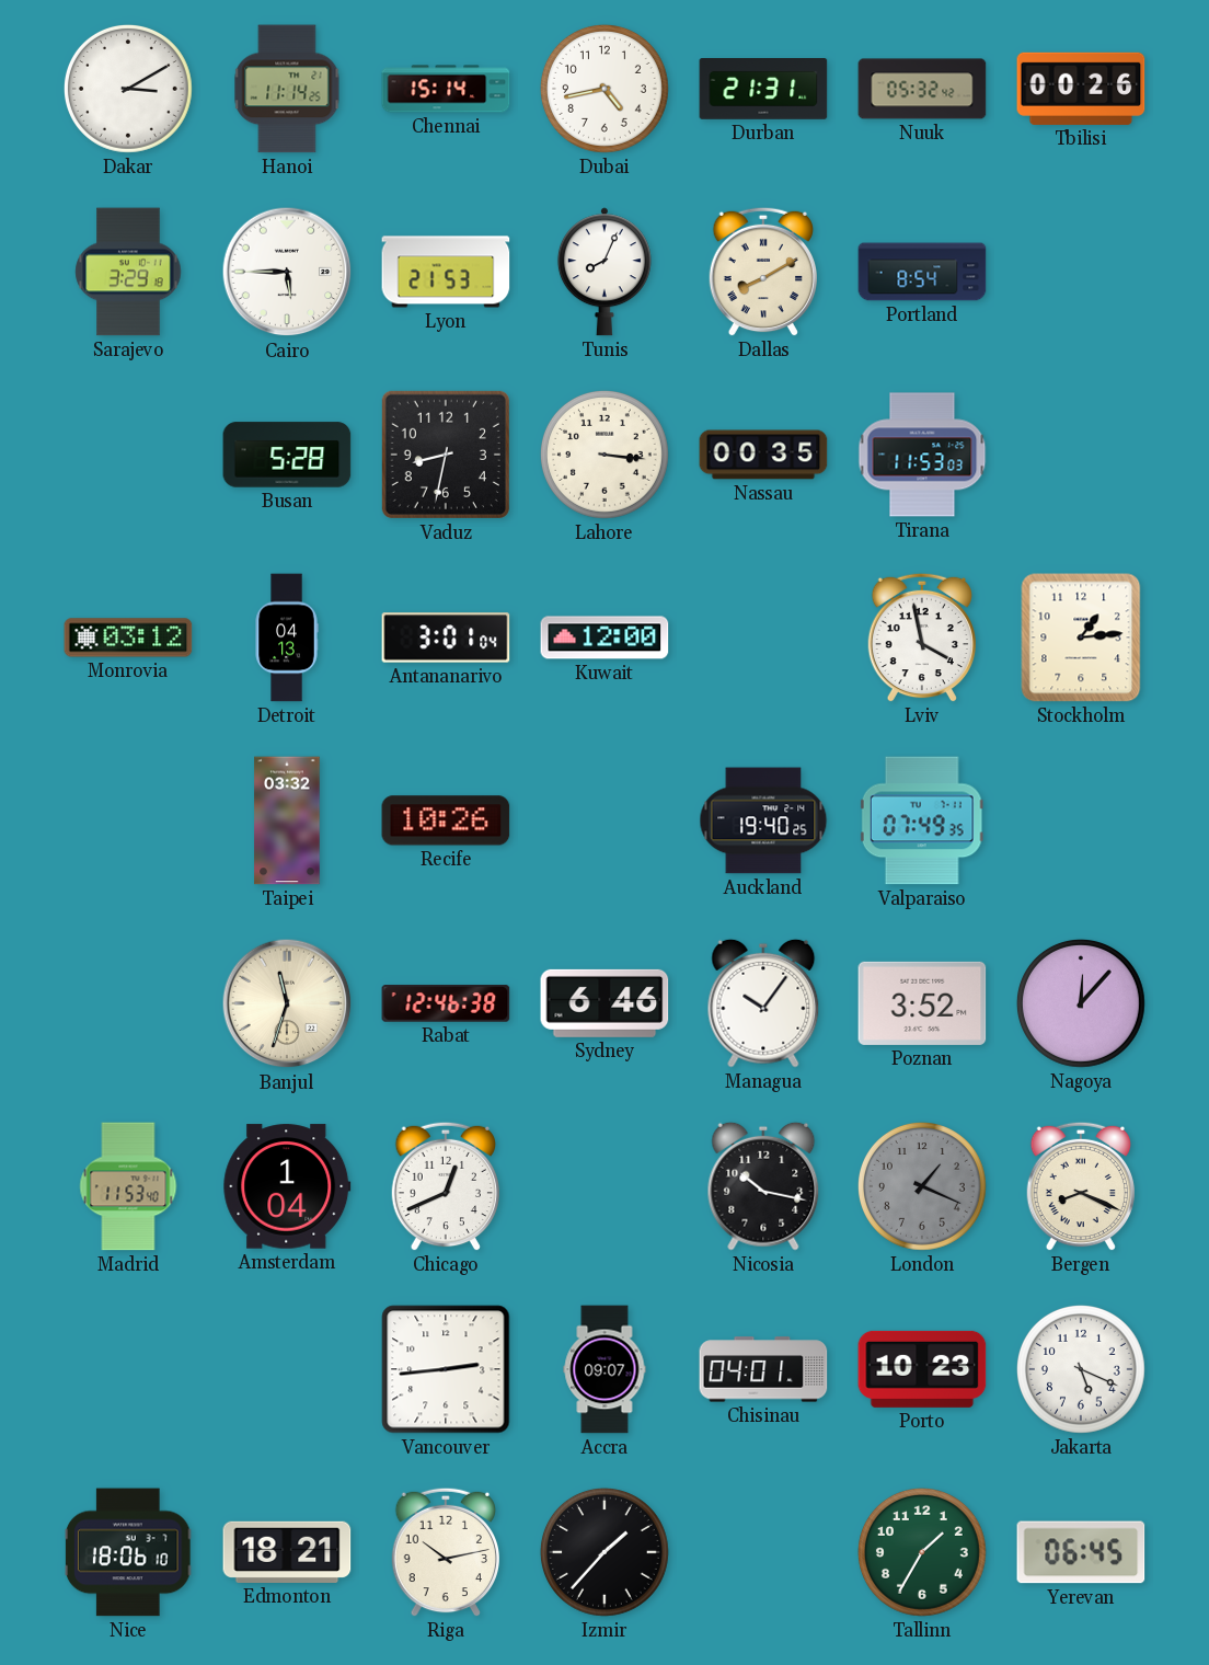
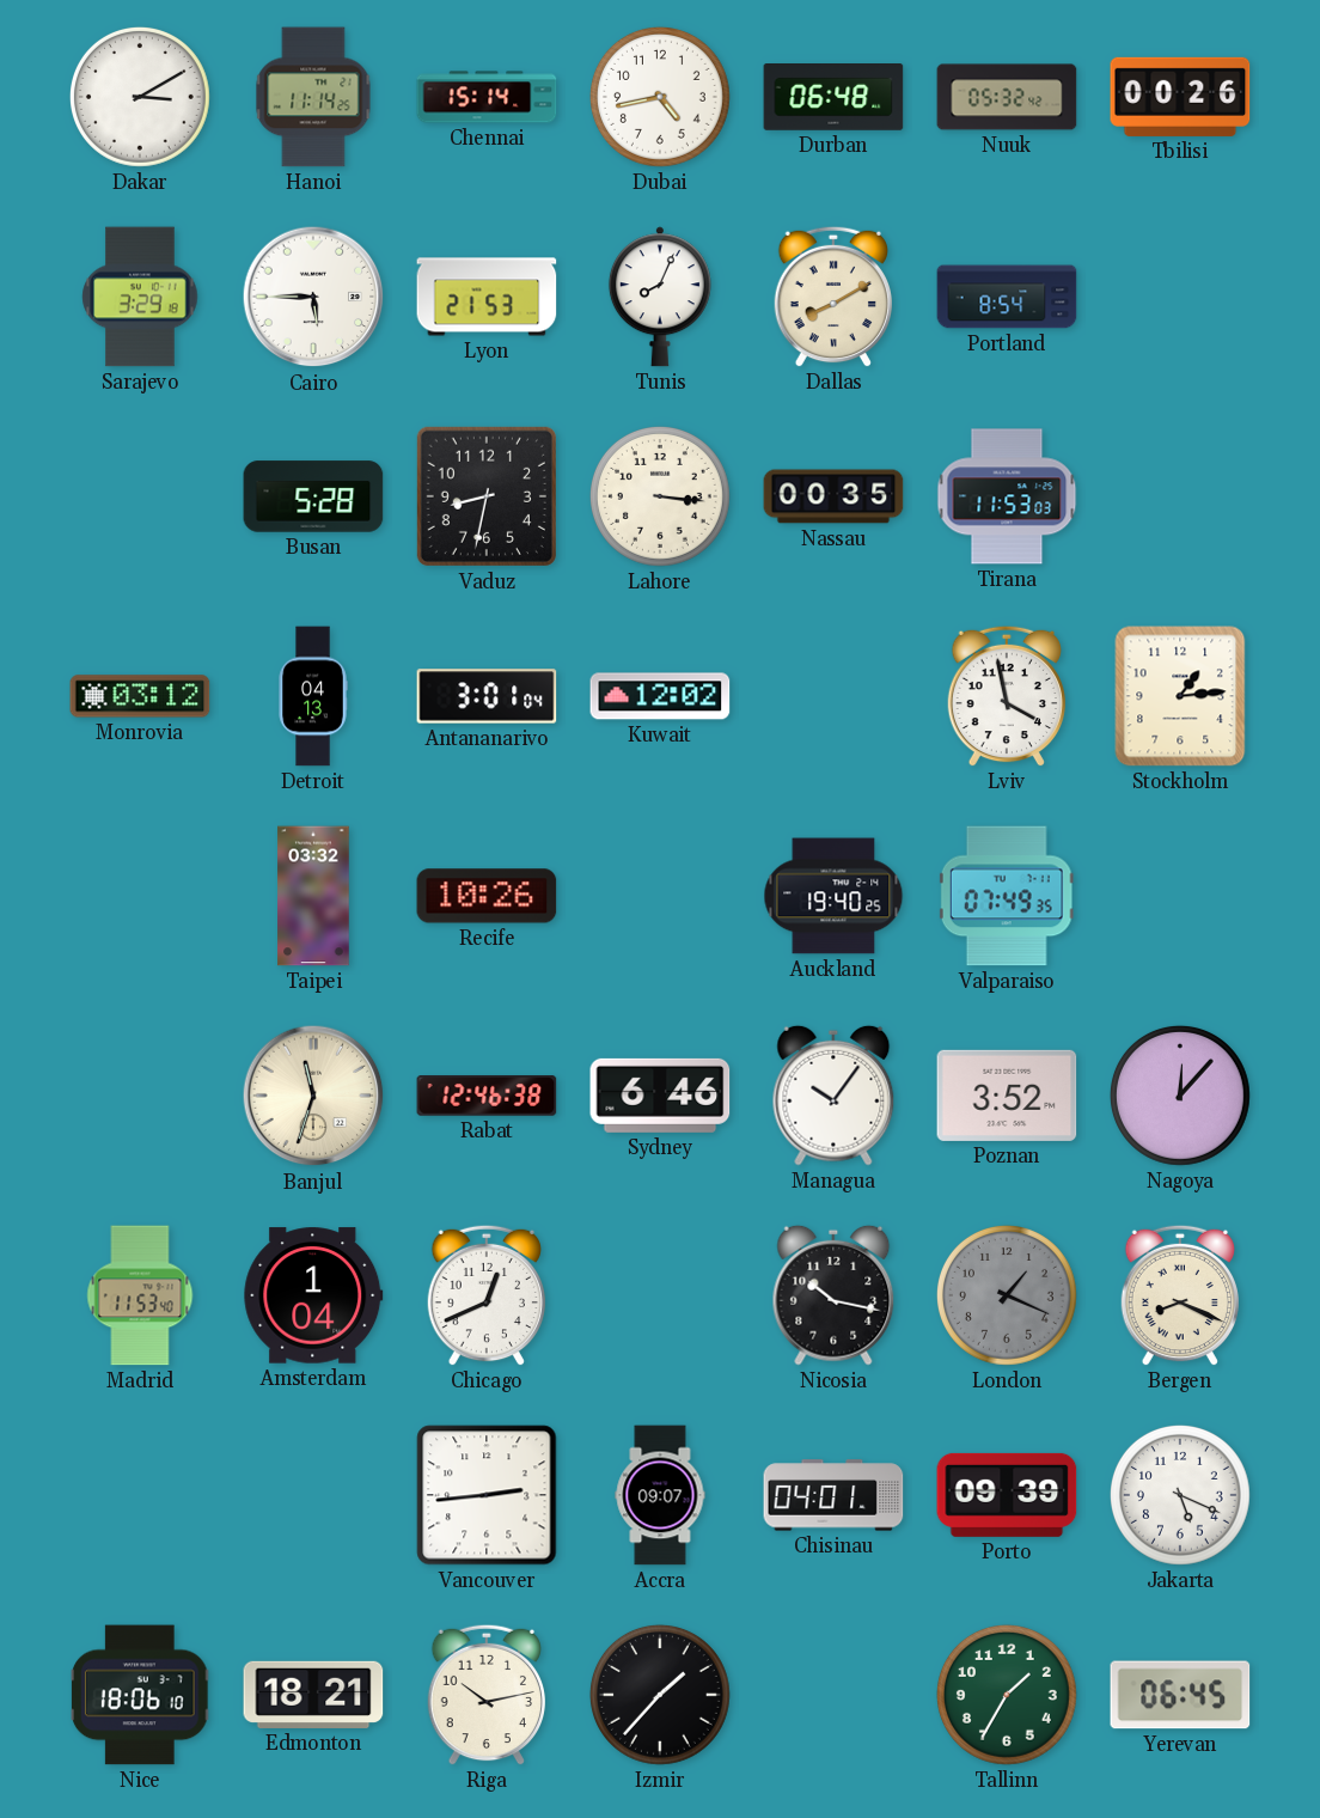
Durban: 21:31 -> 06:48
Kuwait: 12:00 -> 12:02
Porto: 10:23 -> 09:39
